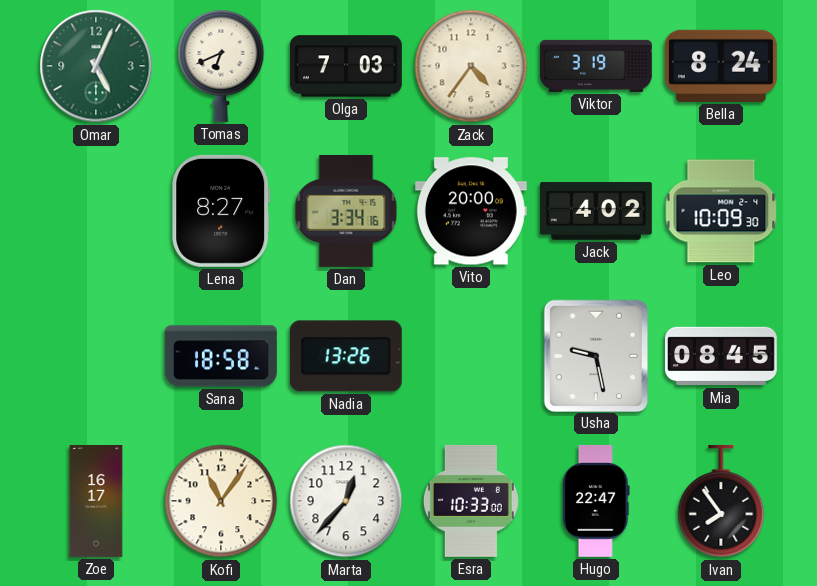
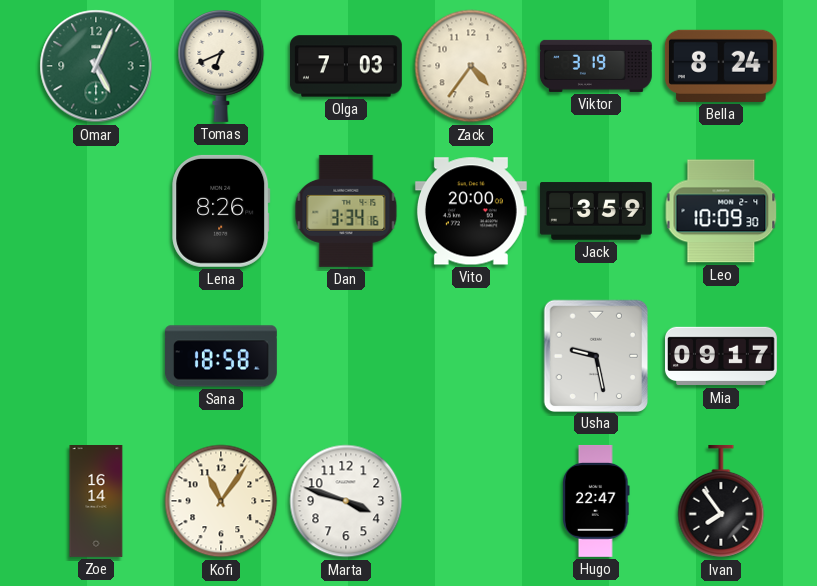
Lena: 8:27 -> 8:26
Jack: 4:02 -> 3:59
Nadia: 13:26 -> none
Mia: 08:45 -> 09:17
Zoe: 16:17 -> 16:14
Marta: 12:37 -> 3:48
Esra: 10:33 -> none
